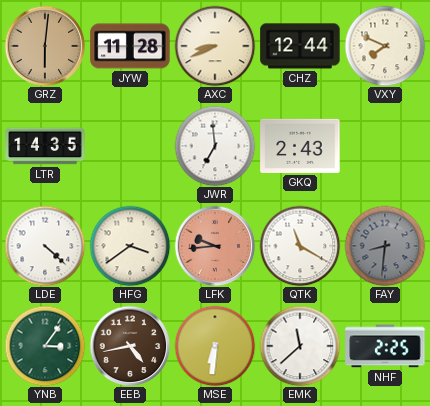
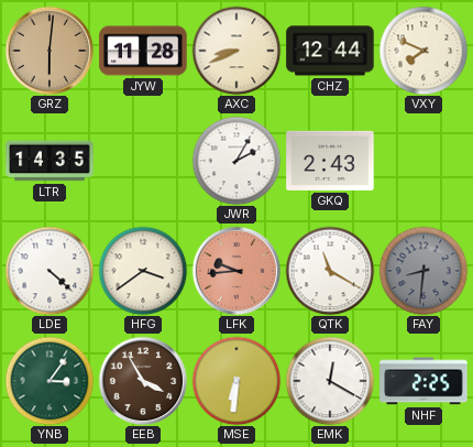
JWR: 6:59 -> 2:05
EEB: 4:43 -> 3:55
EMK: 11:38 -> 12:20
